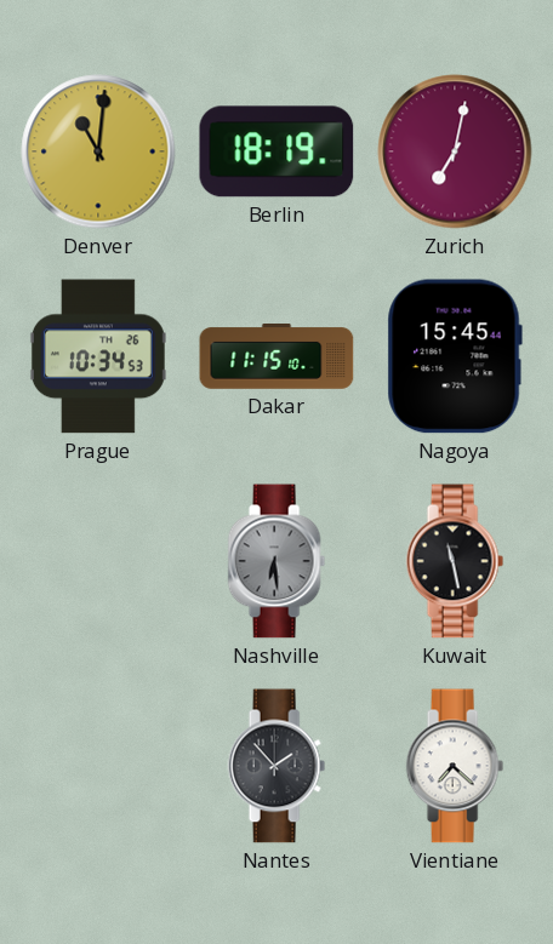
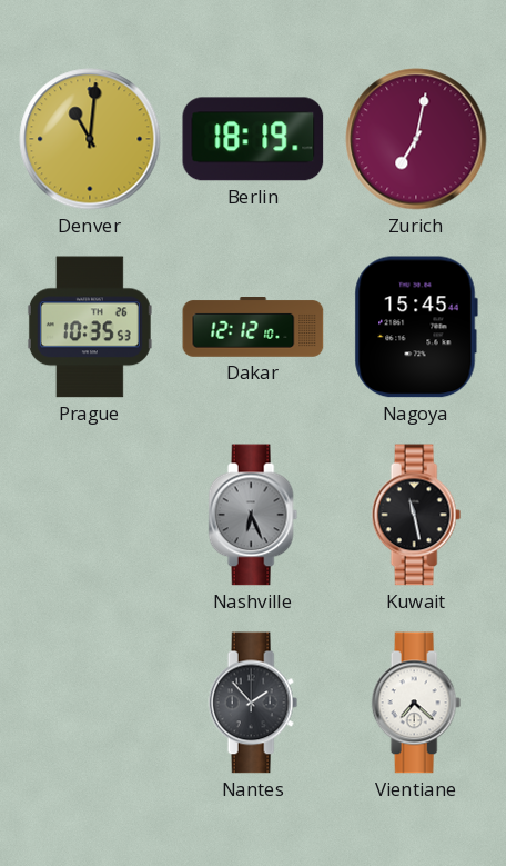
Prague: 10:34 -> 10:35
Dakar: 11:15 -> 12:12
Nashville: 6:29 -> 6:26
